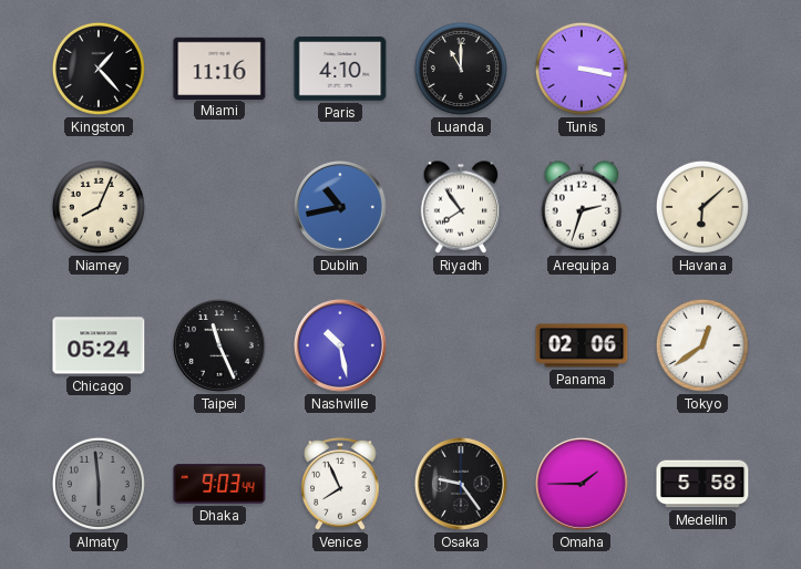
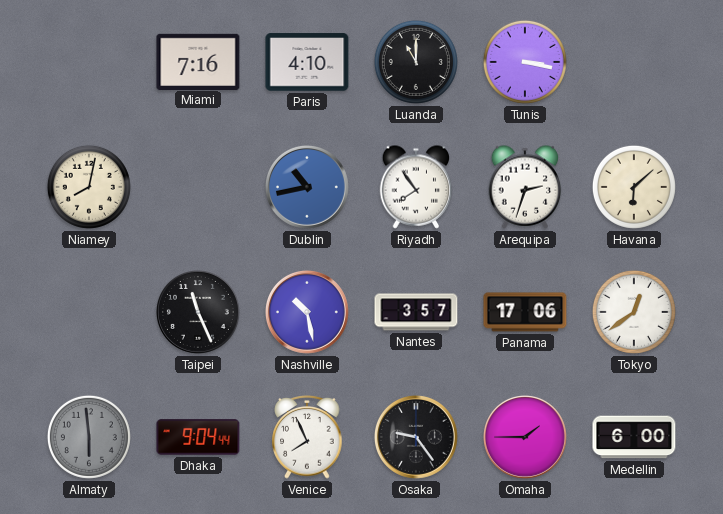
Kingston: 1:23 -> none
Miami: 11:16 -> 7:16
Niamey: 8:04 -> 8:02
Chicago: 05:24 -> none
Nantes: none -> 3:57
Panama: 02:06 -> 17:06
Dhaka: 9:03 -> 9:04
Medellin: 5:58 -> 6:00
